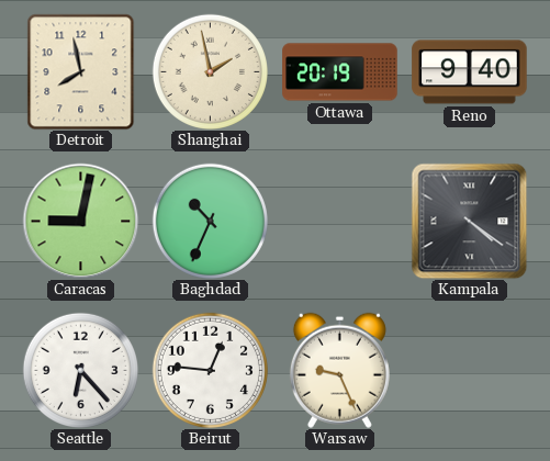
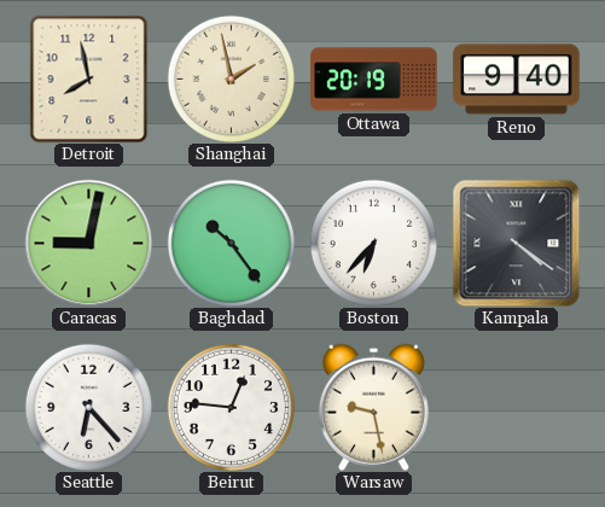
Baghdad: 10:34 -> 10:24
Boston: none -> 6:37
Warsaw: 9:26 -> 9:28
